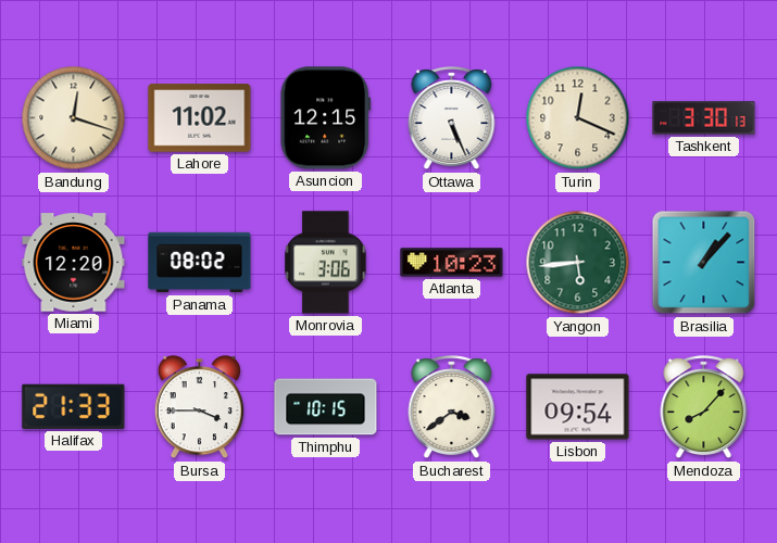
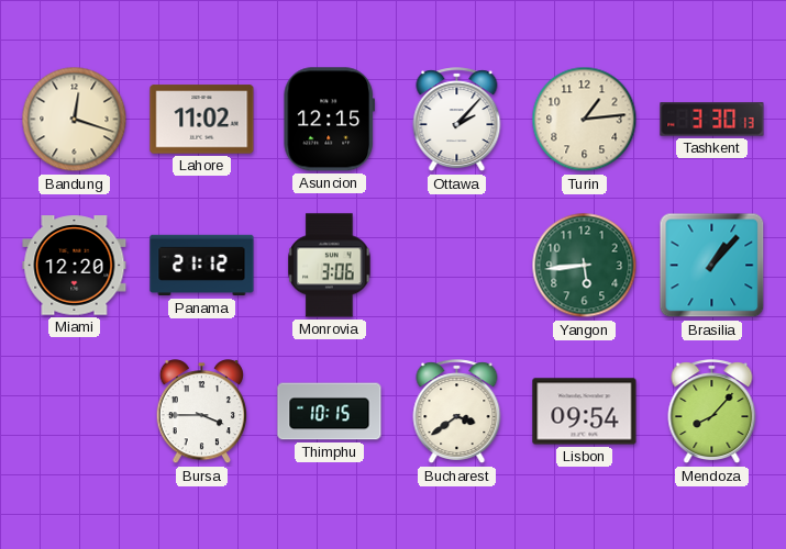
Ottawa: 5:26 -> 2:07
Turin: 12:19 -> 1:14
Panama: 08:02 -> 21:12
Atlanta: 10:23 -> none
Halifax: 21:33 -> none
